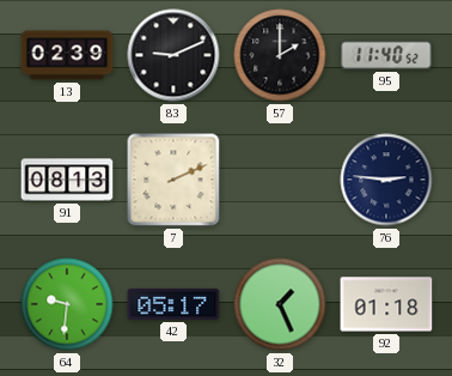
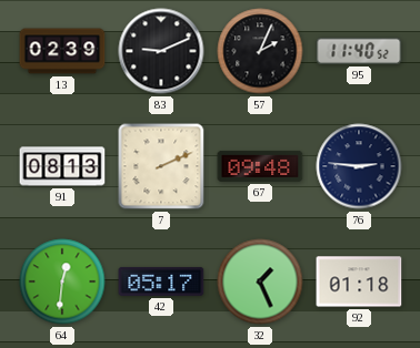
57: 2:00 -> 2:04
67: none -> 09:48
64: 9:31 -> 12:31
